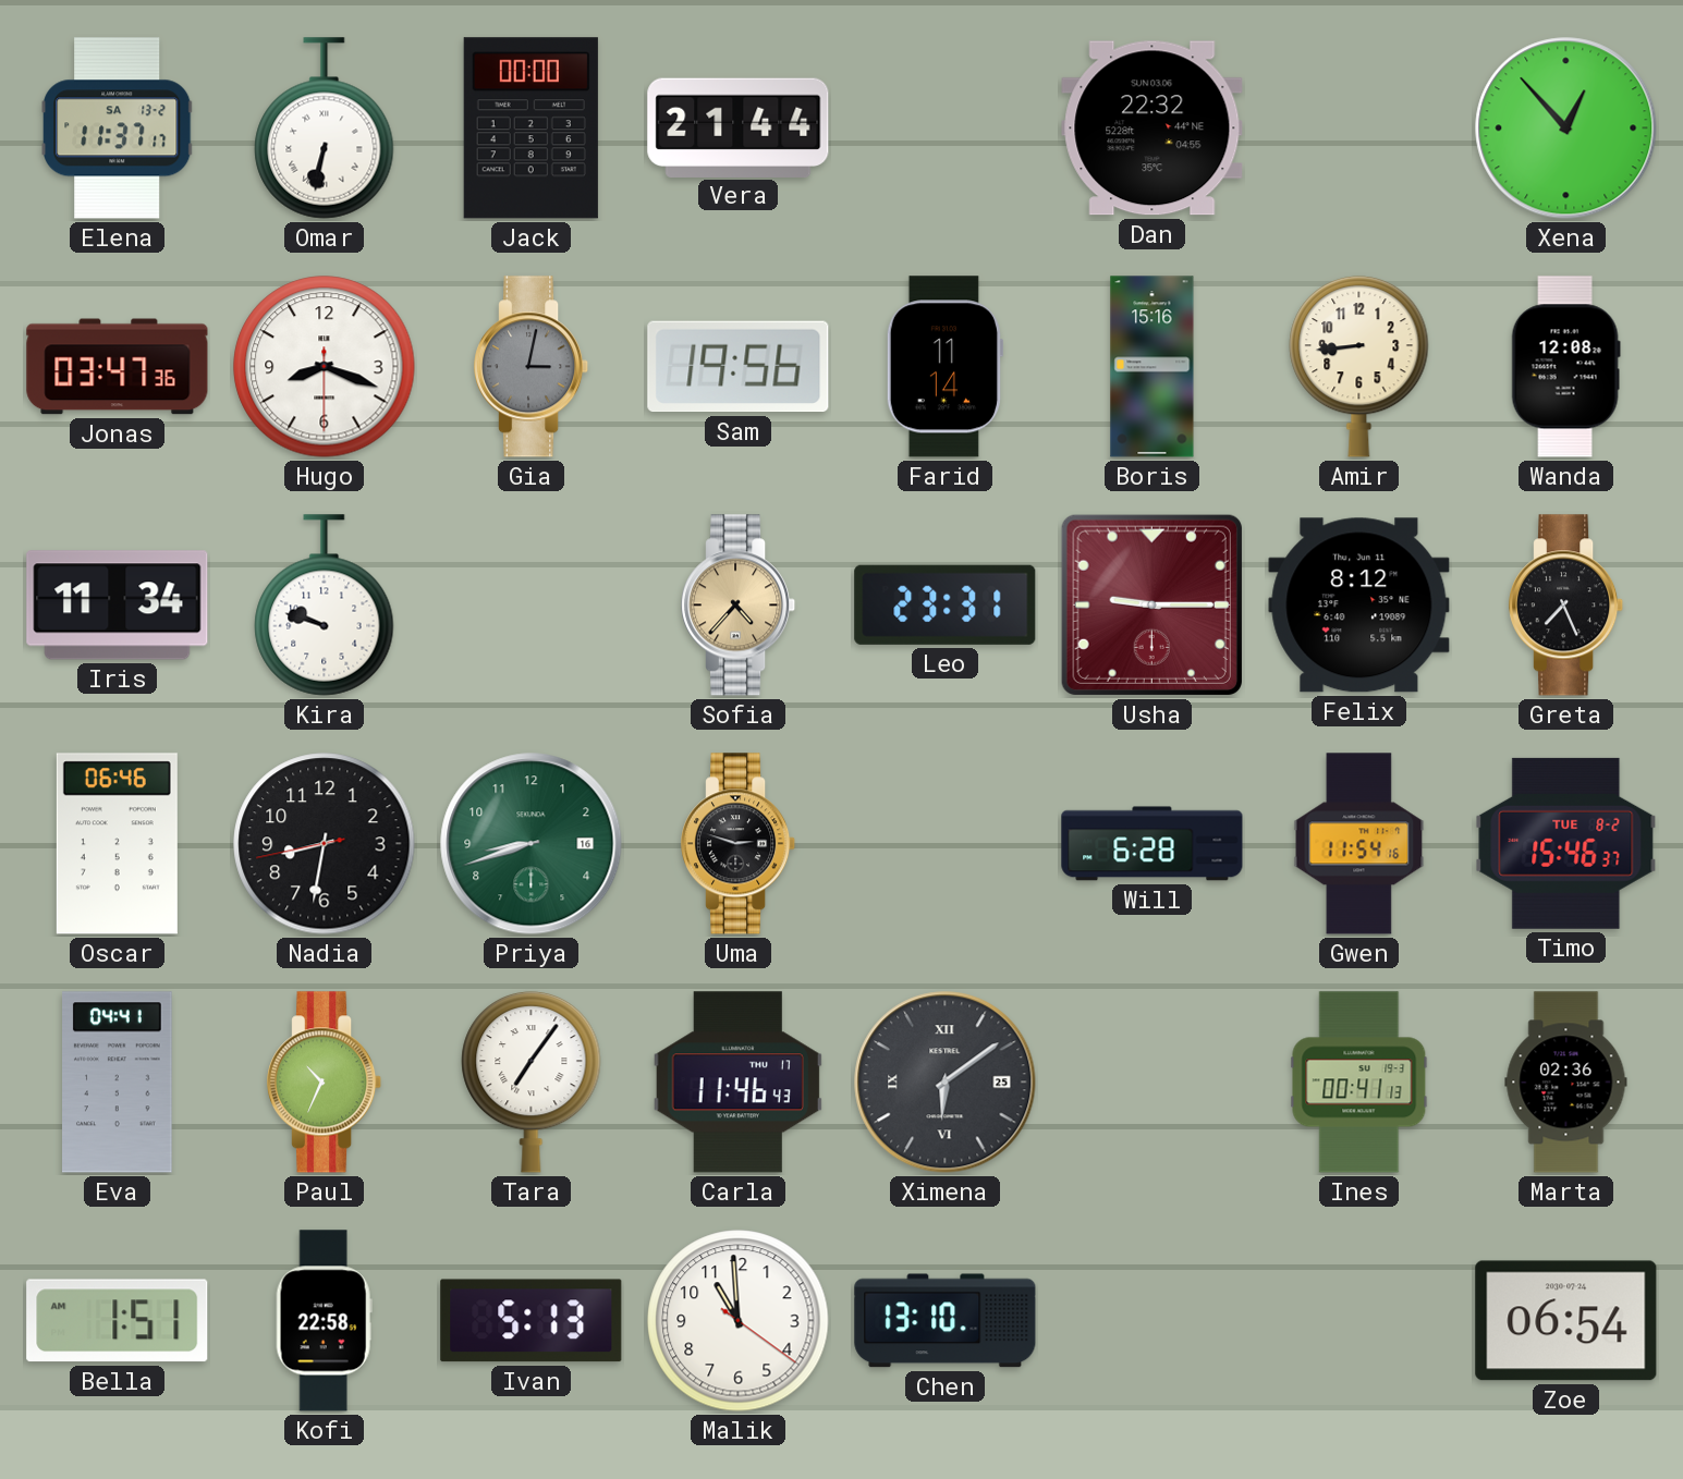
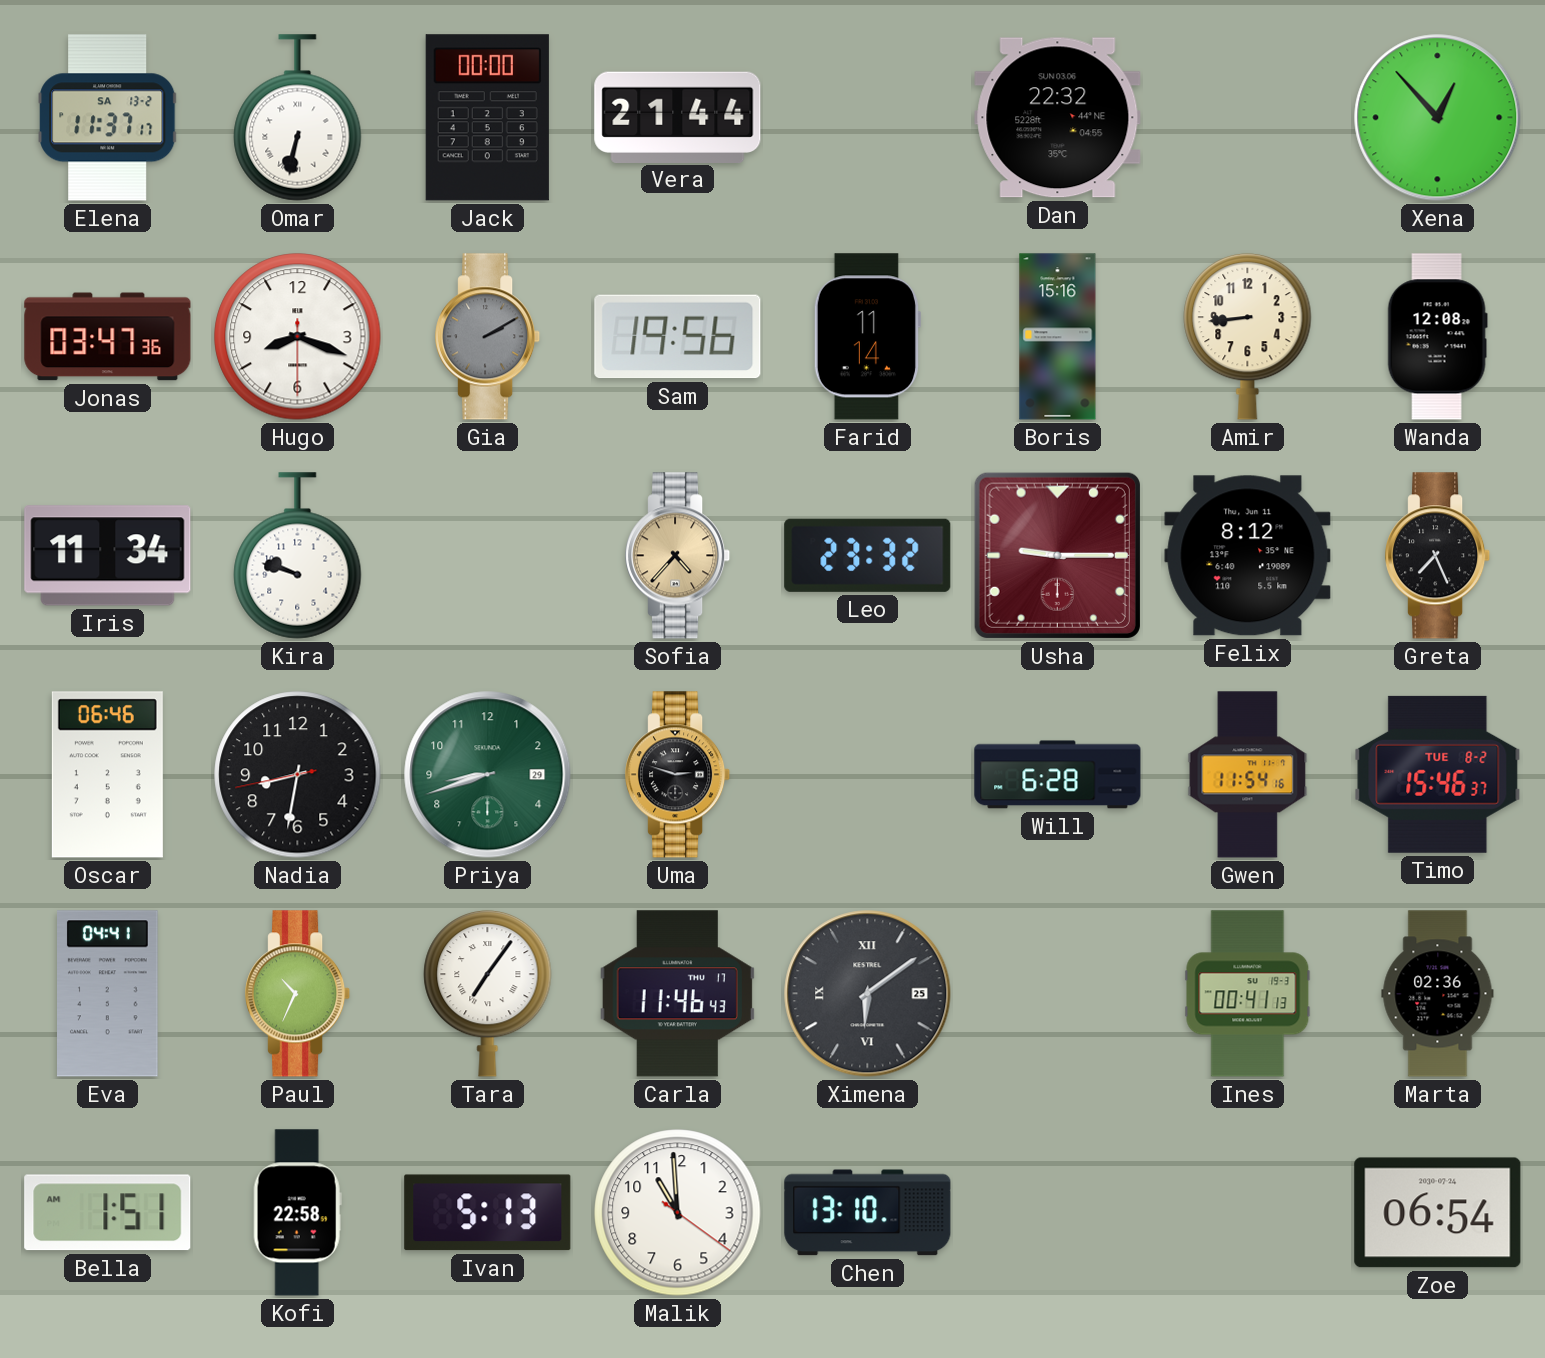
Gia: 3:02 -> 2:10
Leo: 23:31 -> 23:32
Priya date: 16 -> 29
